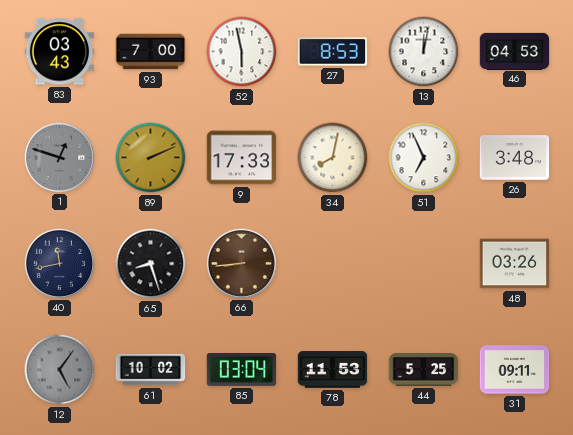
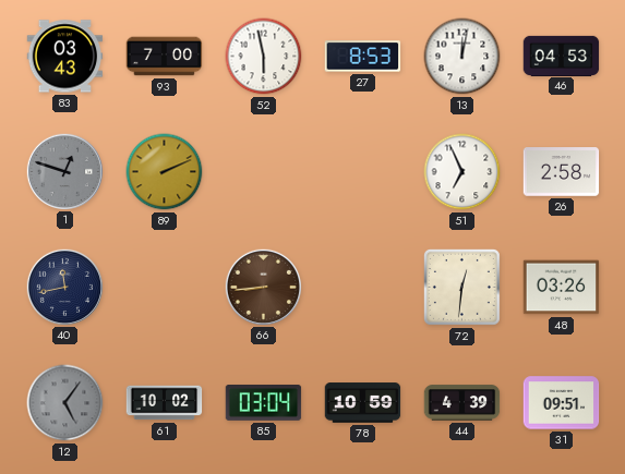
9: 17:33 -> none
34: 8:02 -> none
26: 3:48 -> 2:58
65: 8:27 -> none
72: none -> 12:31
78: 11:53 -> 10:59
44: 5:25 -> 4:39
31: 09:11 -> 09:51
